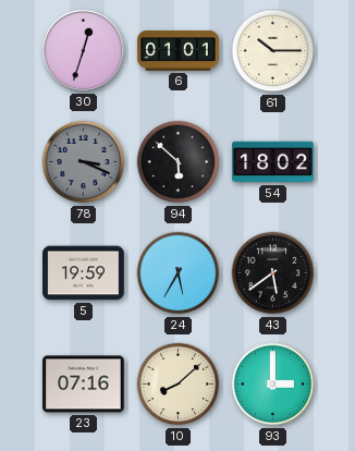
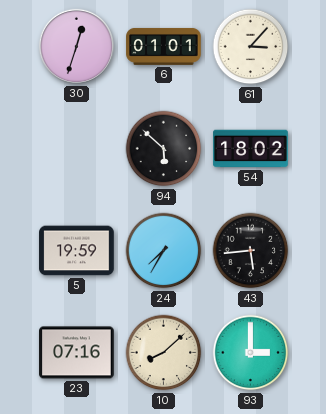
61: 10:15 -> 3:07
78: 3:19 -> none
24: 5:35 -> 7:35
43: 5:39 -> 5:44
